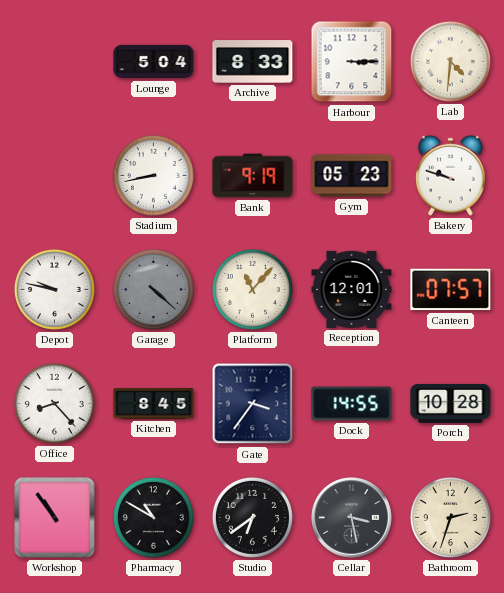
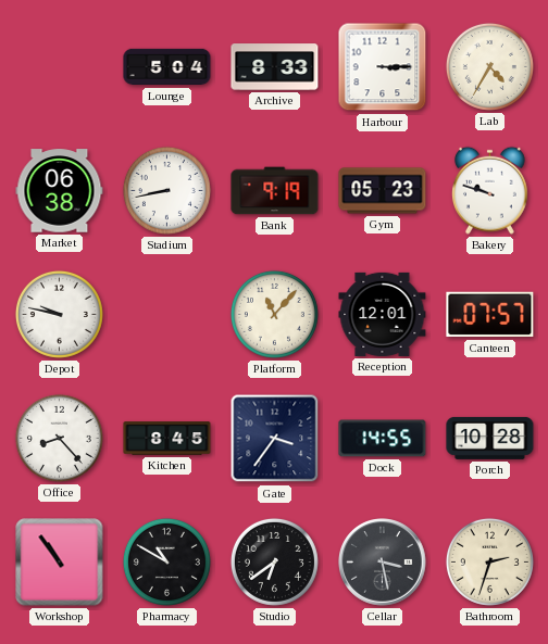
Lab: 4:31 -> 4:35
Market: none -> 06:38
Garage: 4:22 -> none
